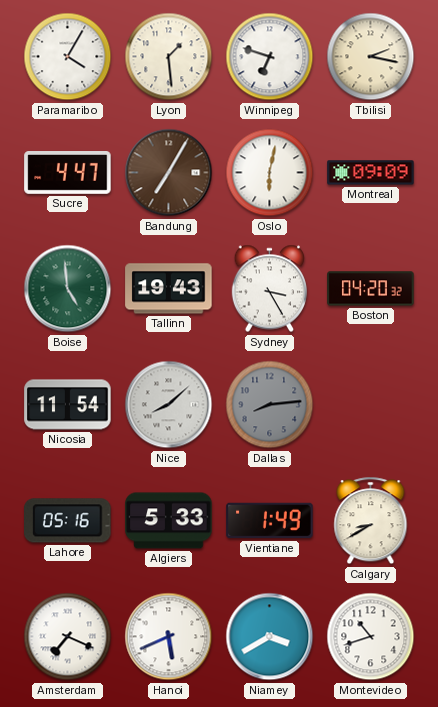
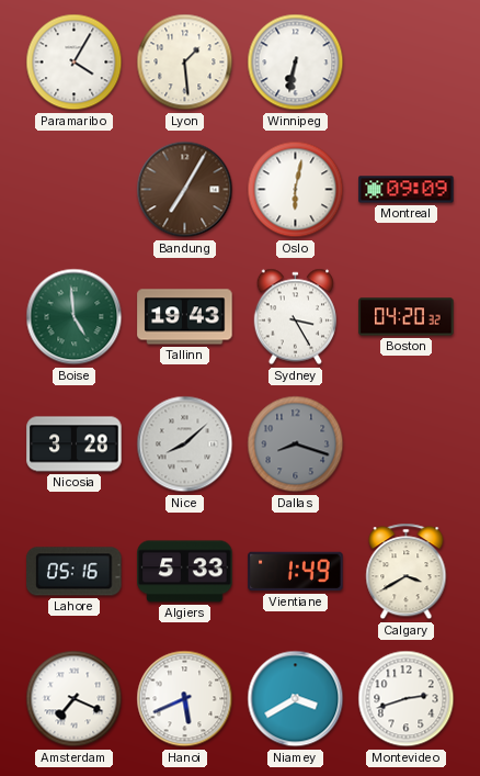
Winnipeg: 6:48 -> 6:32
Tbilisi: 2:17 -> none
Sucre: 4:47 -> none
Nicosia: 11:54 -> 3:28
Dallas: 8:14 -> 8:18
Calgary: 8:40 -> 3:40
Montevideo: 10:42 -> 2:42
